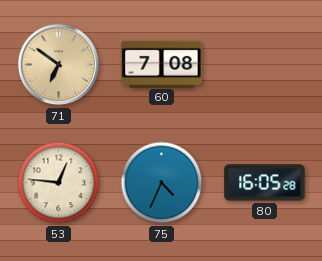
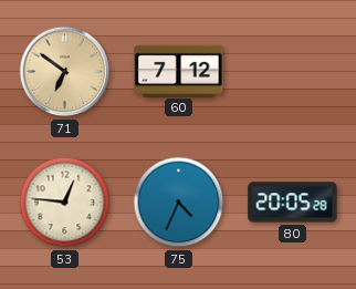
60: 7:08 -> 7:12
80: 16:05 -> 20:05
